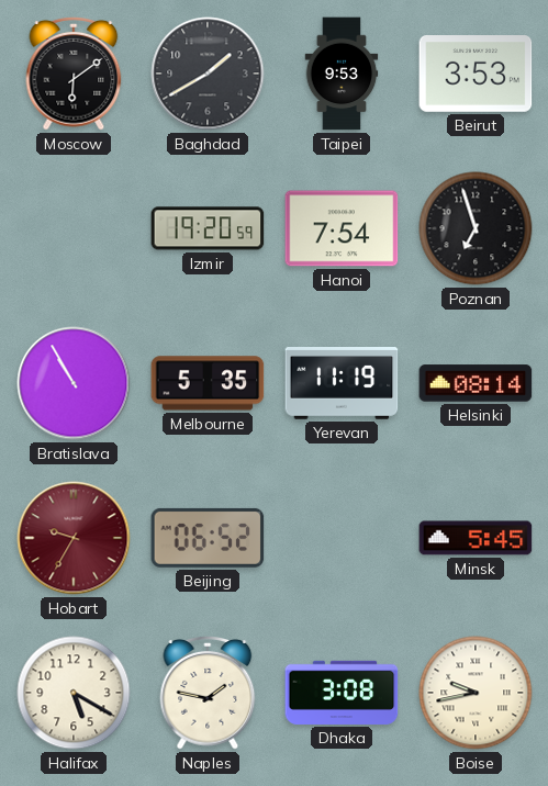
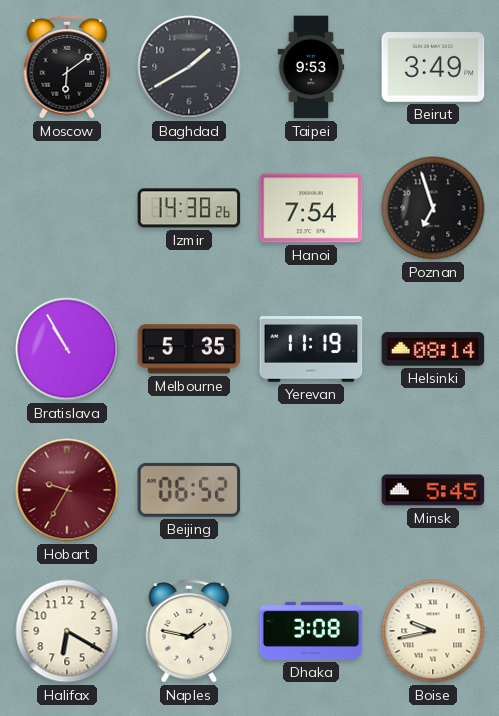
Beirut: 3:53 -> 3:49
Izmir: 19:20 -> 14:38
Halifax: 5:20 -> 6:20
